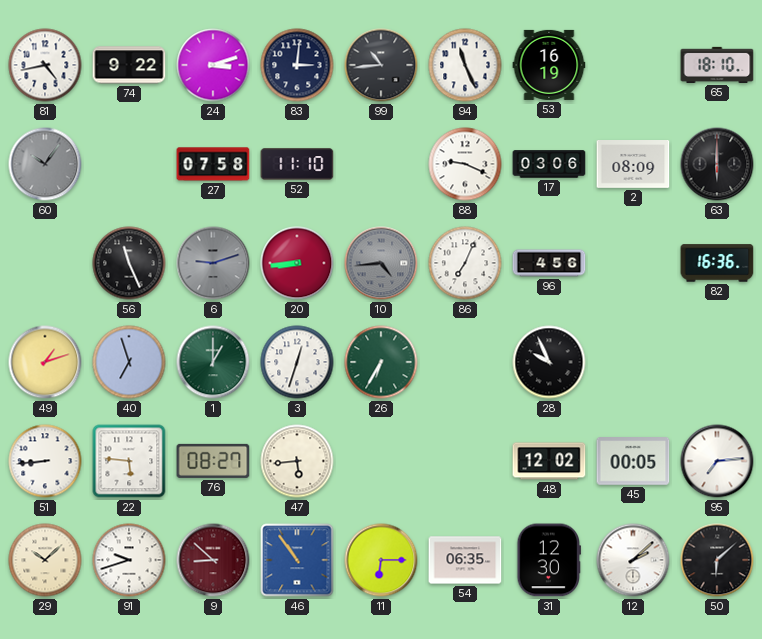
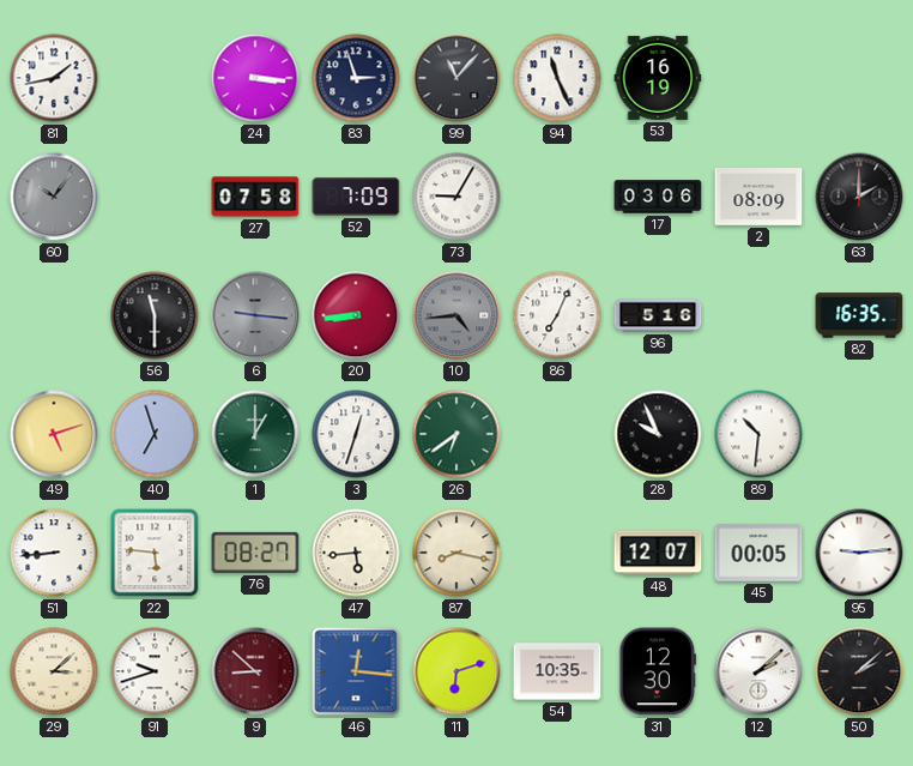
81: 4:43 -> 1:43
74: 9:22 -> none
24: 3:12 -> 3:16
83: 3:01 -> 2:57
99: 10:44 -> 11:07
65: 18:10 -> none
52: 11:10 -> 7:09
73: none -> 9:05
88: 9:19 -> none
63: 6:00 -> 2:00
56: 11:26 -> 11:30
6: 9:12 -> 9:16
96: 4:56 -> 5:16
82: 16:36 -> 16:35
49: 1:12 -> 5:12
26: 6:35 -> 6:39
89: none -> 10:31
87: none -> 8:17
48: 12:02 -> 12:07
95: 7:14 -> 9:14
29: 10:08 -> 3:08
46: 10:54 -> 12:16
11: 6:15 -> 6:12
54: 06:35 -> 10:35
50: 6:08 -> 2:08
